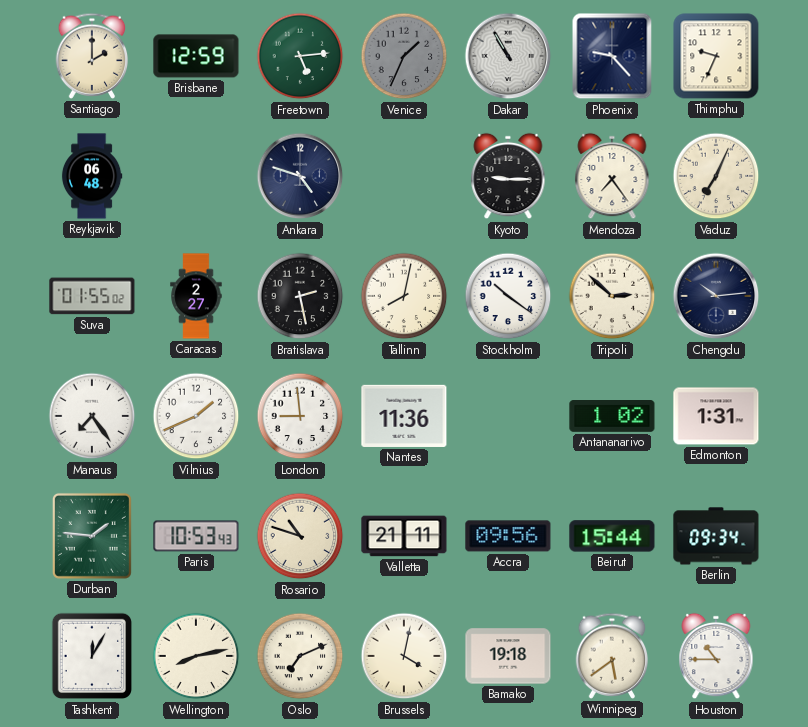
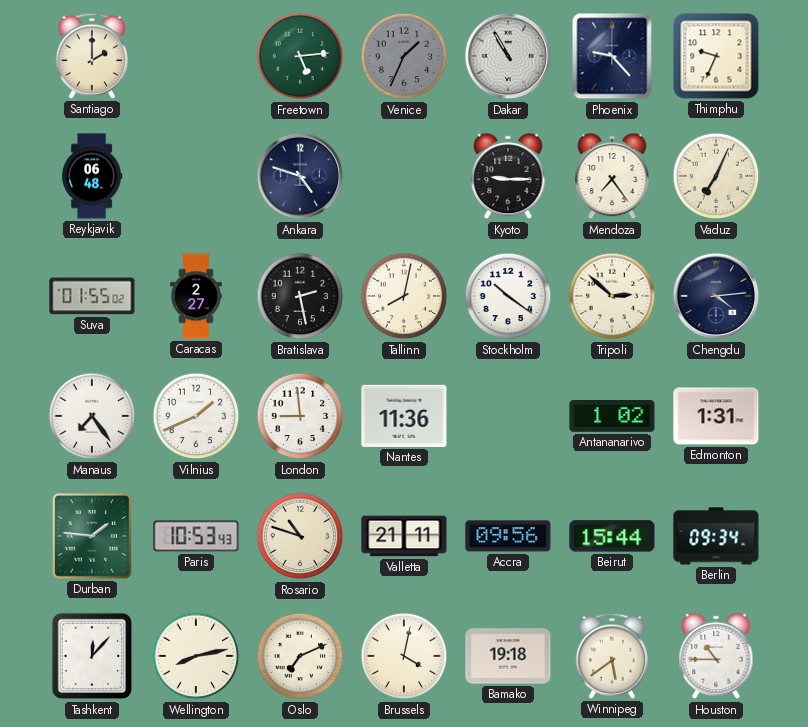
Brisbane: 12:59 -> none
Chengdu: 10:14 -> 4:14
Tashkent: 12:05 -> 12:07
